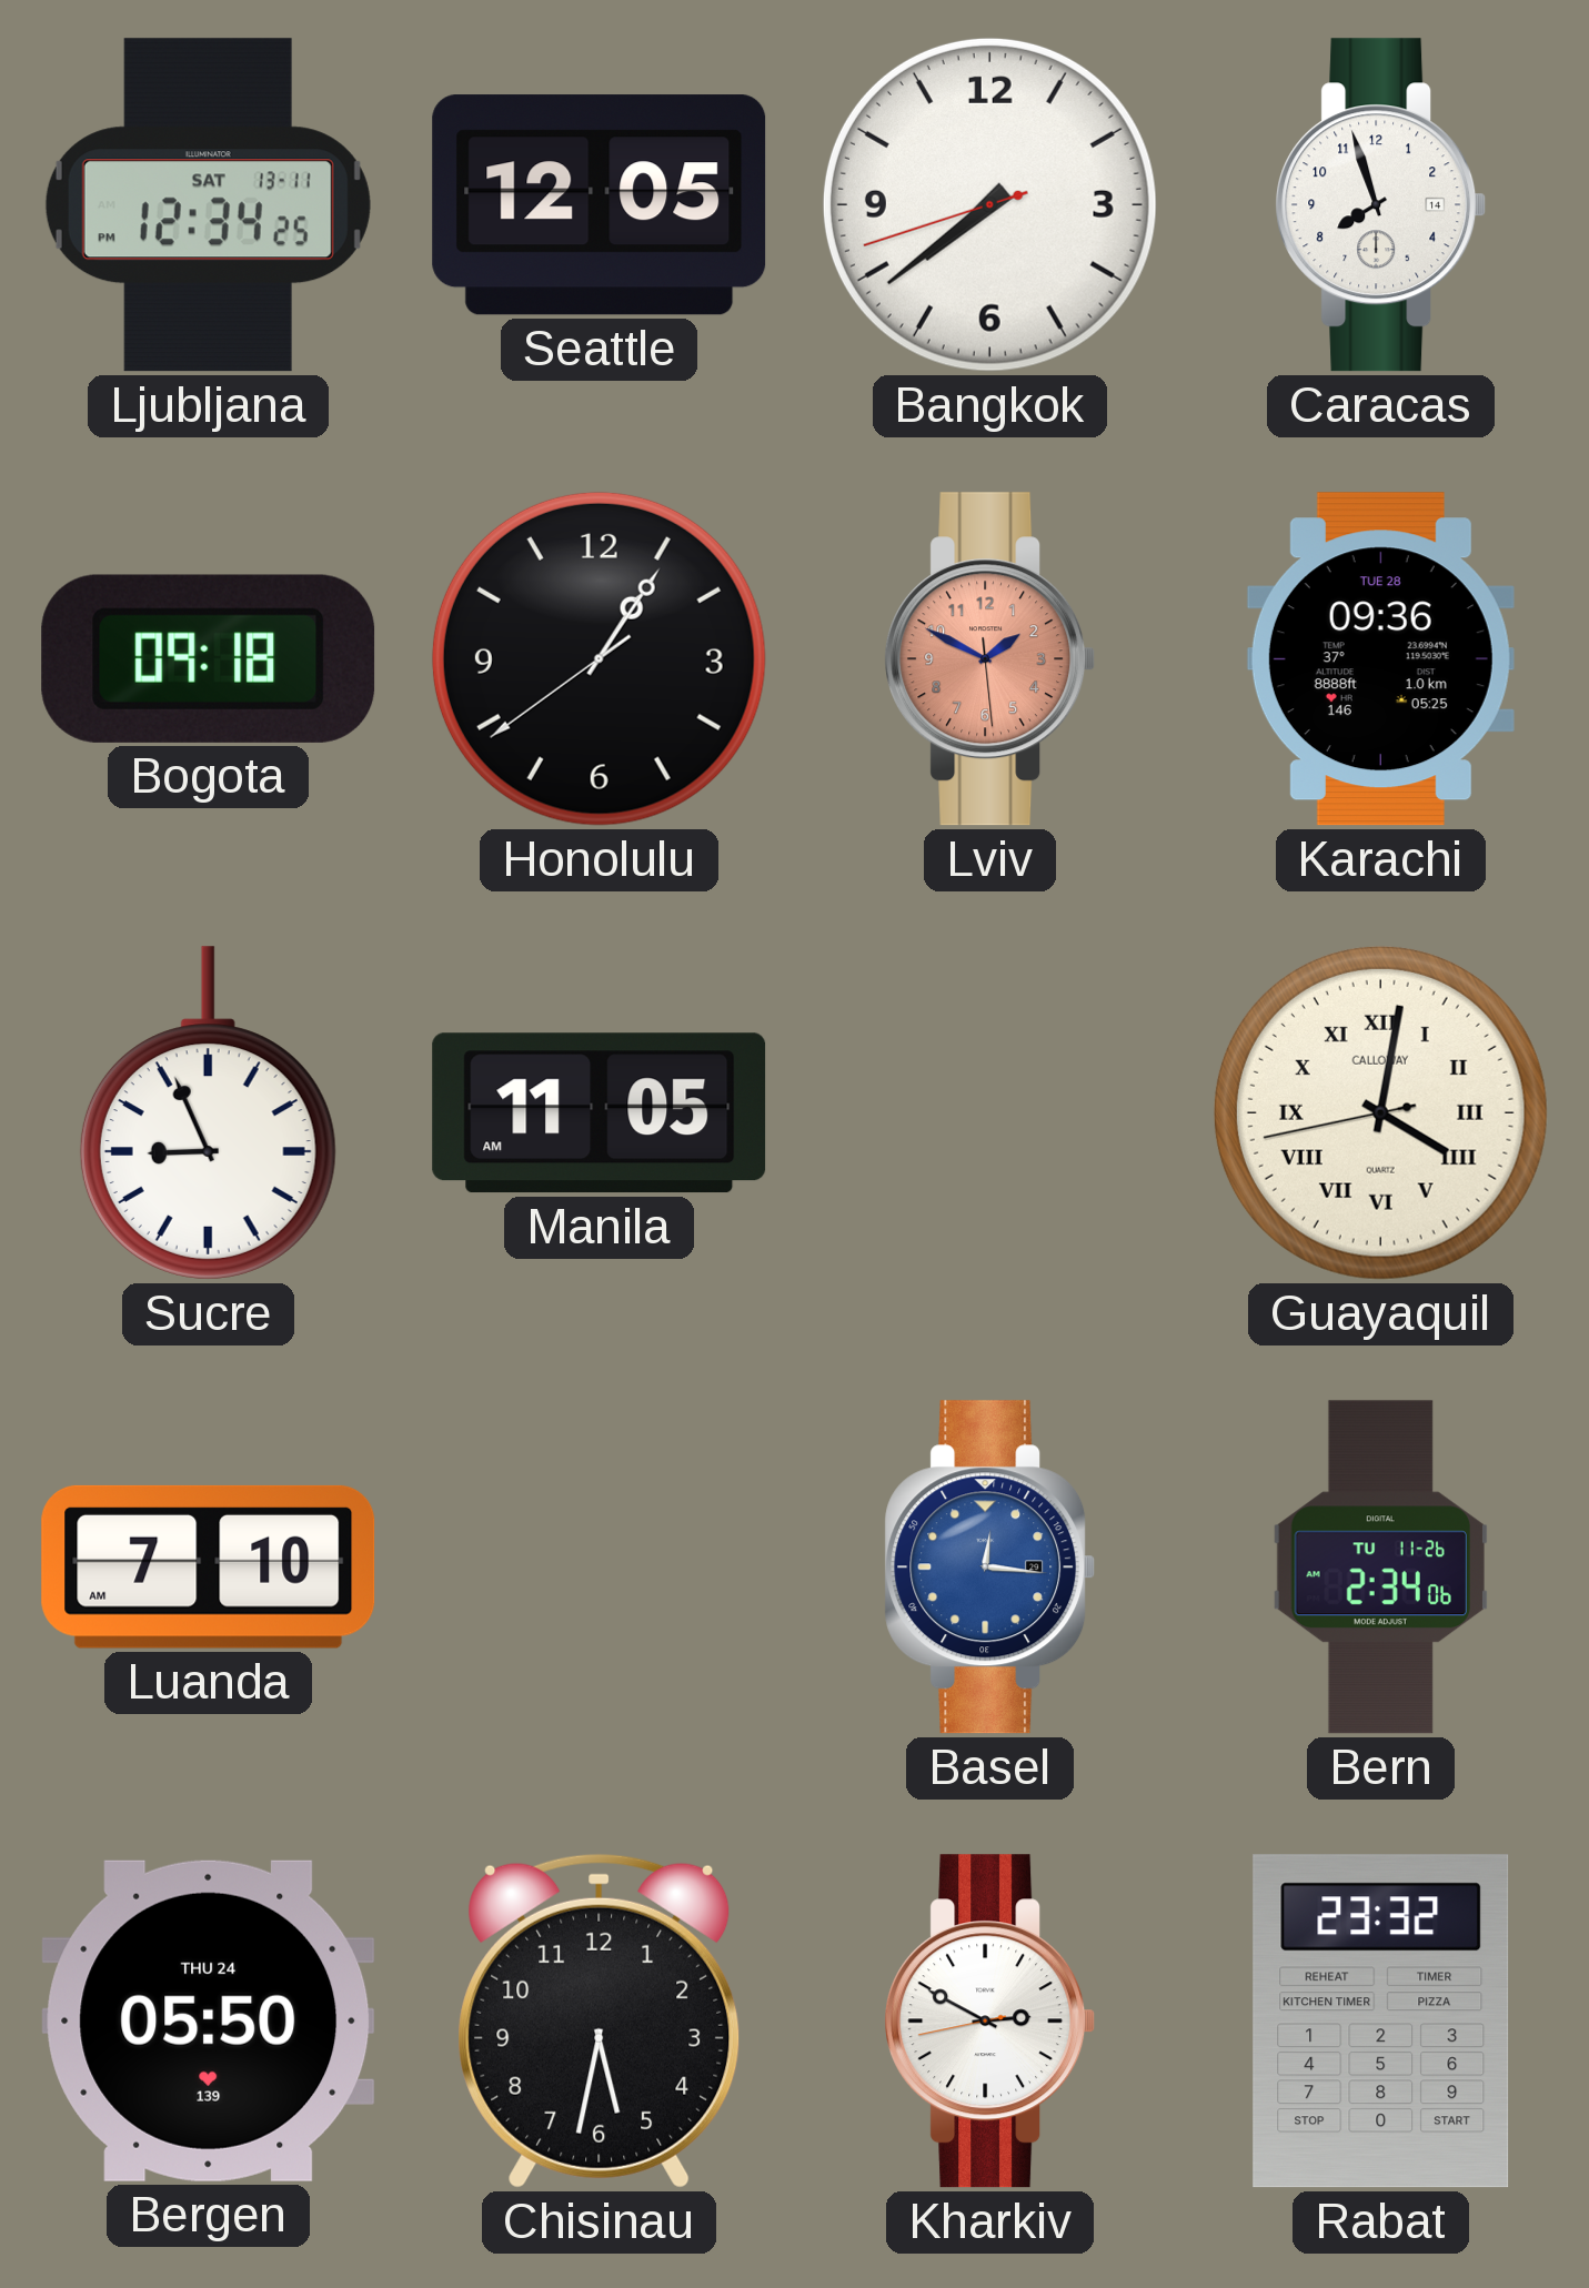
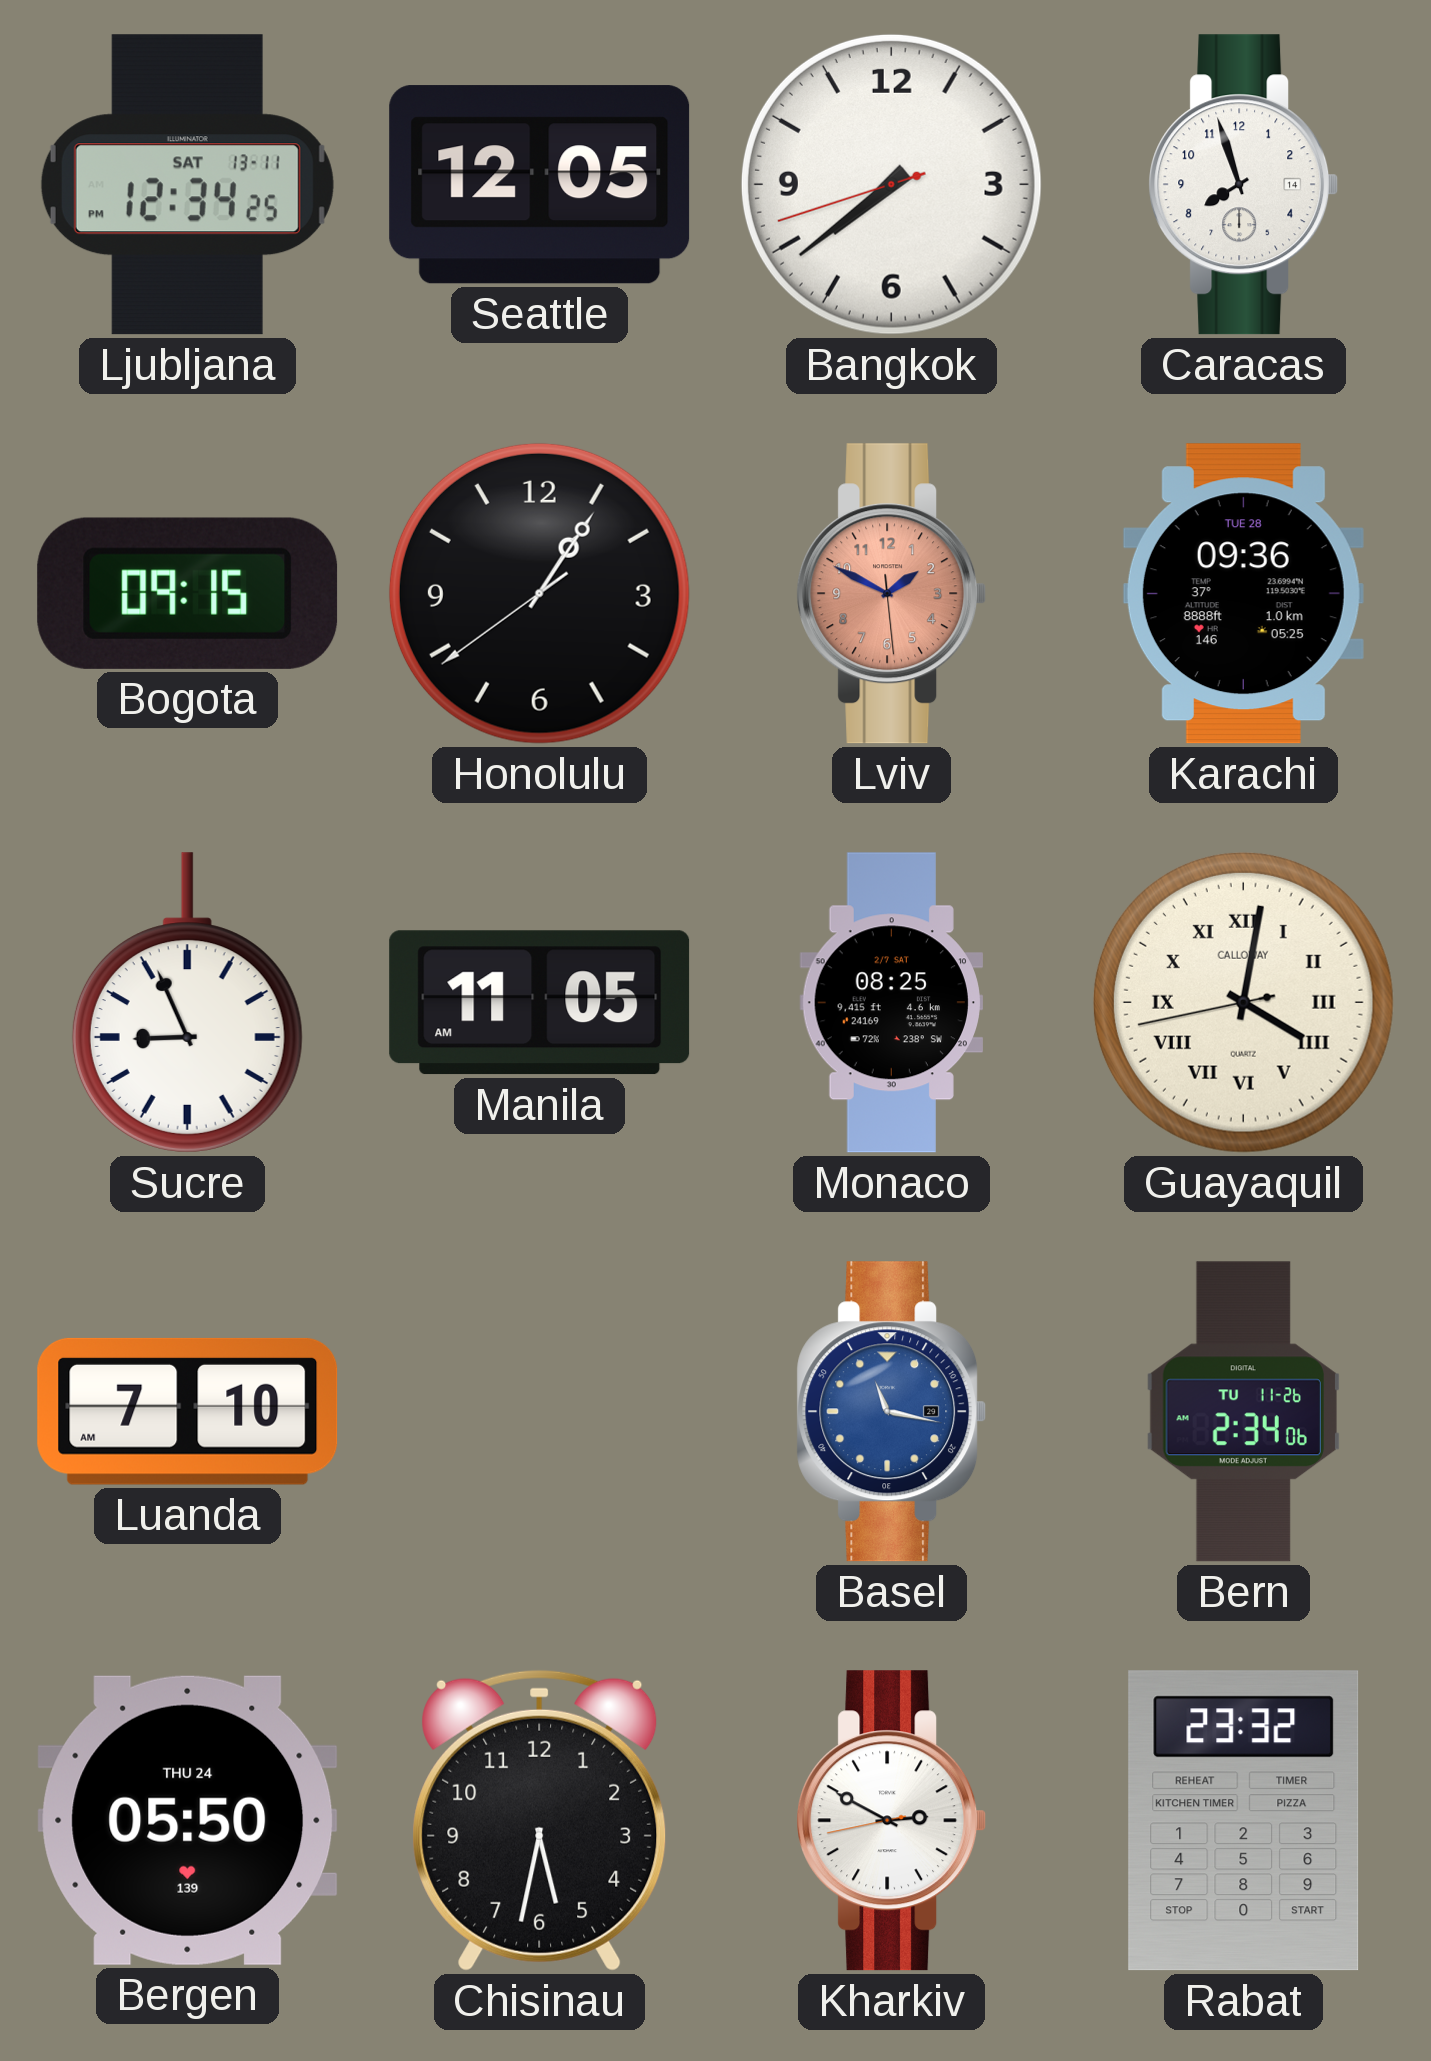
Bogota: 09:18 -> 09:15
Monaco: none -> 08:25
Basel: 12:16 -> 11:17
